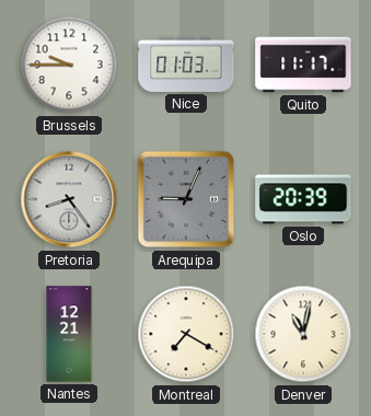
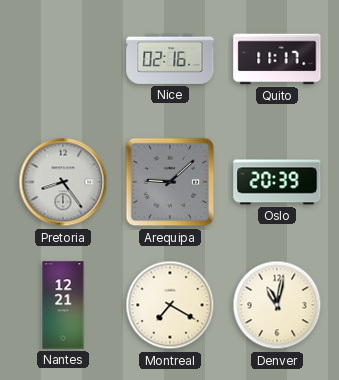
Brussels: 9:45 -> none
Nice: 01:03 -> 02:16
Arequipa: 9:04 -> 9:08
